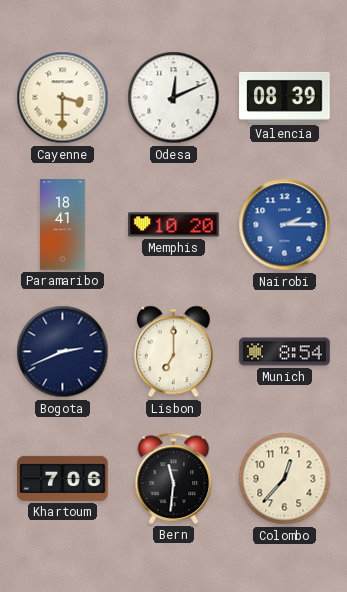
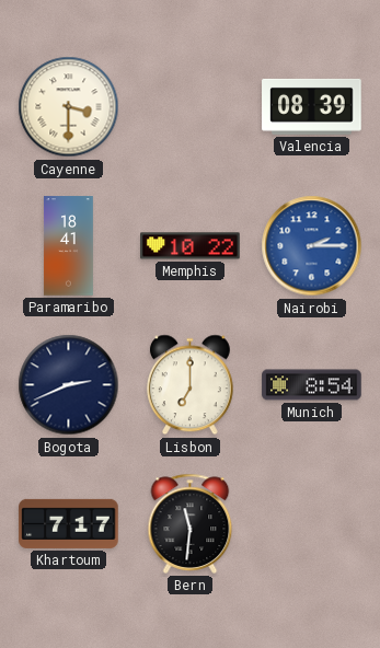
Odesa: 12:11 -> none
Memphis: 10:20 -> 10:22
Khartoum: 7:06 -> 7:17
Colombo: 12:37 -> none
